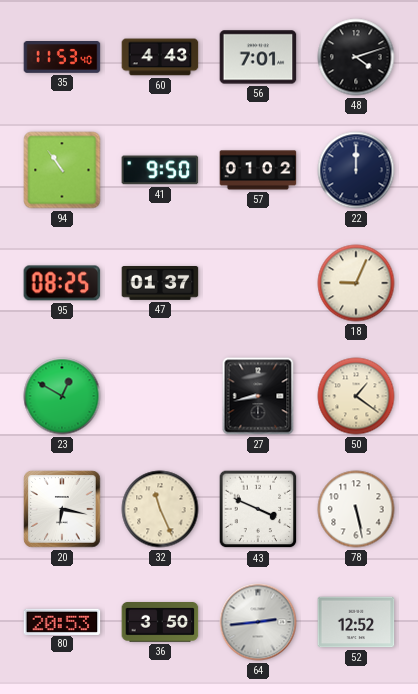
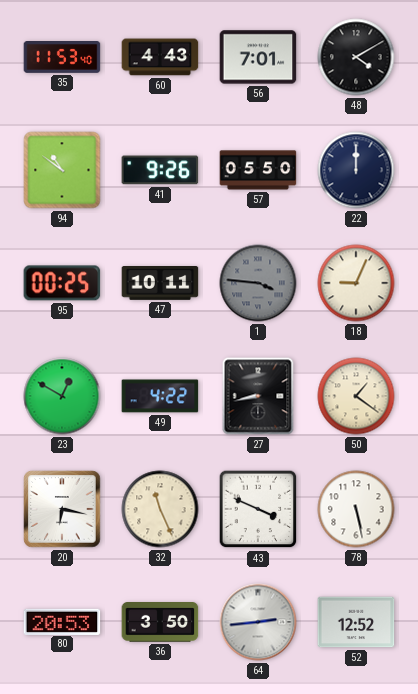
48: 4:12 -> 4:10
94: 10:54 -> 10:51
41: 9:50 -> 9:26
57: 01:02 -> 05:50
95: 08:25 -> 00:25
47: 01:37 -> 10:11
1: none -> 3:46
49: none -> 4:22
